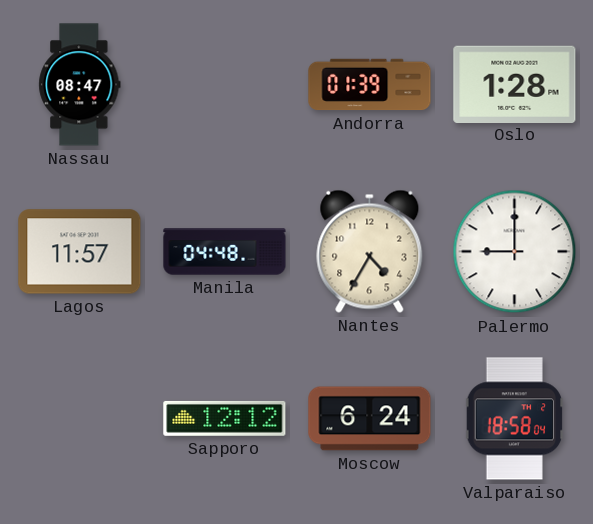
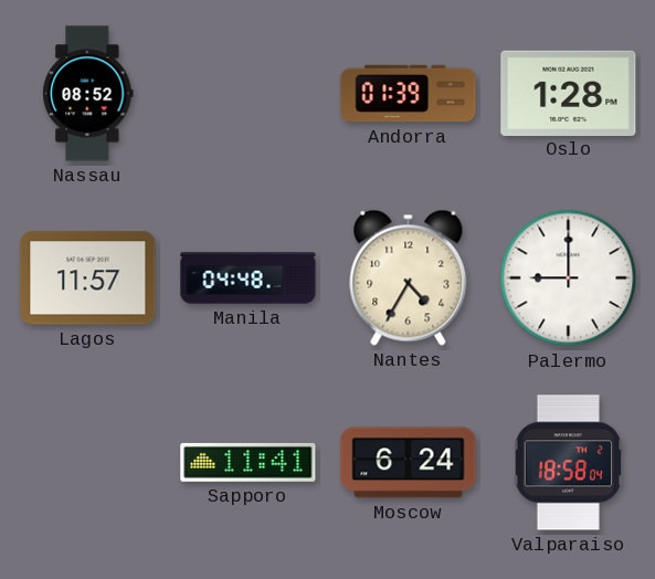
Nassau: 08:47 -> 08:52
Sapporo: 12:12 -> 11:41
